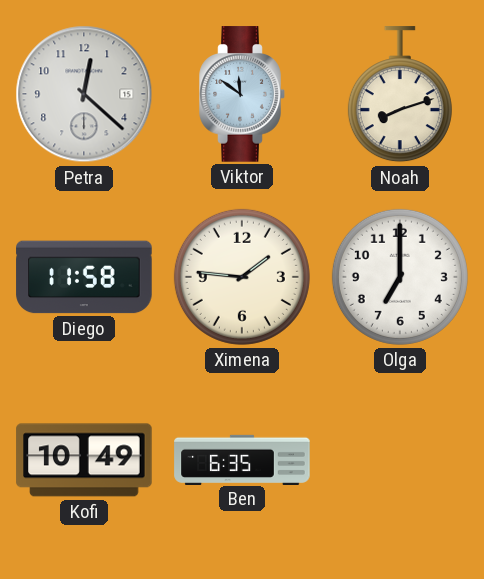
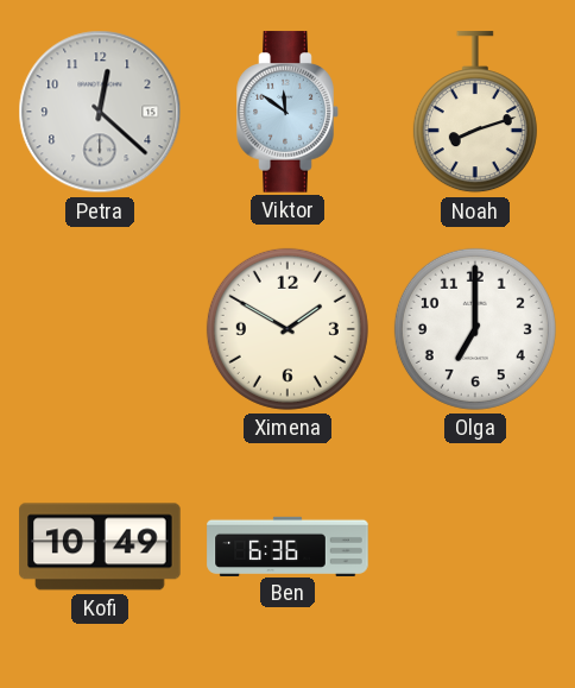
Diego: 11:58 -> none
Ximena: 1:46 -> 1:50
Ben: 6:35 -> 6:36
